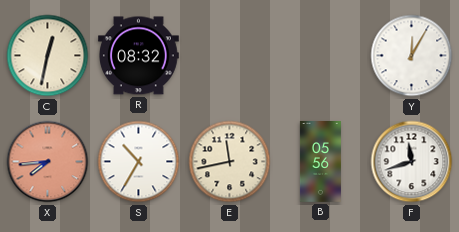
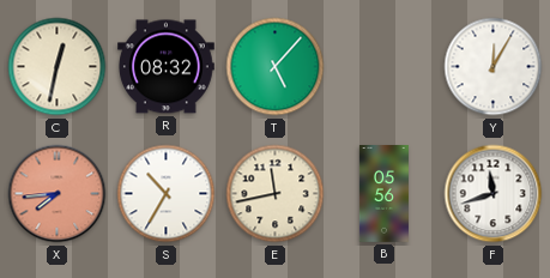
T: none -> 5:07
